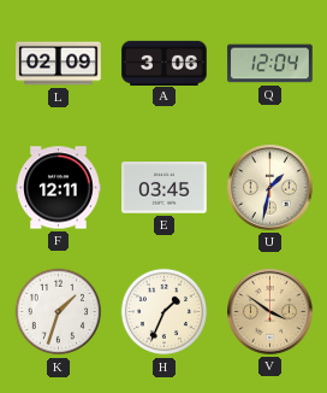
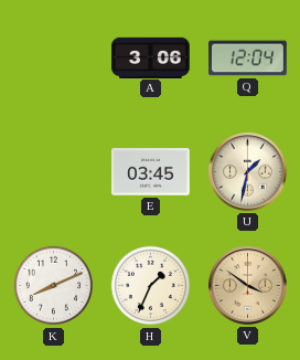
L: 02:09 -> none
F: 12:11 -> none
K: 1:33 -> 8:11
